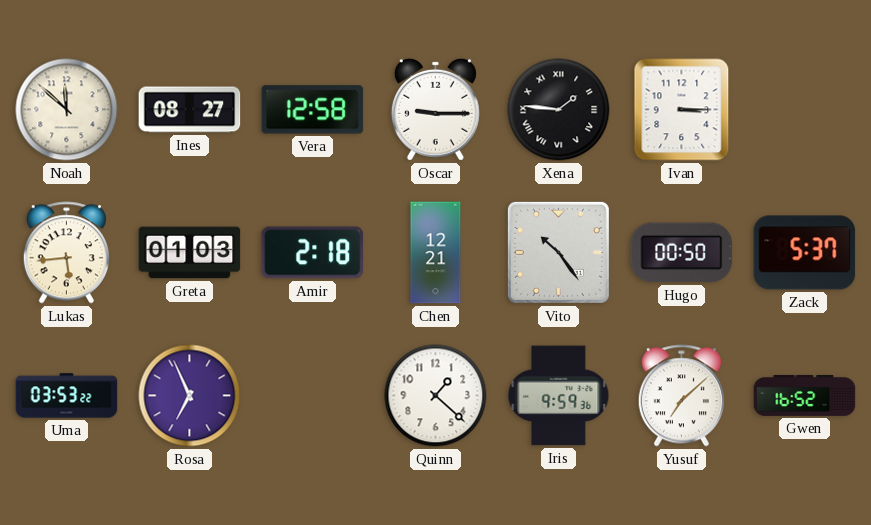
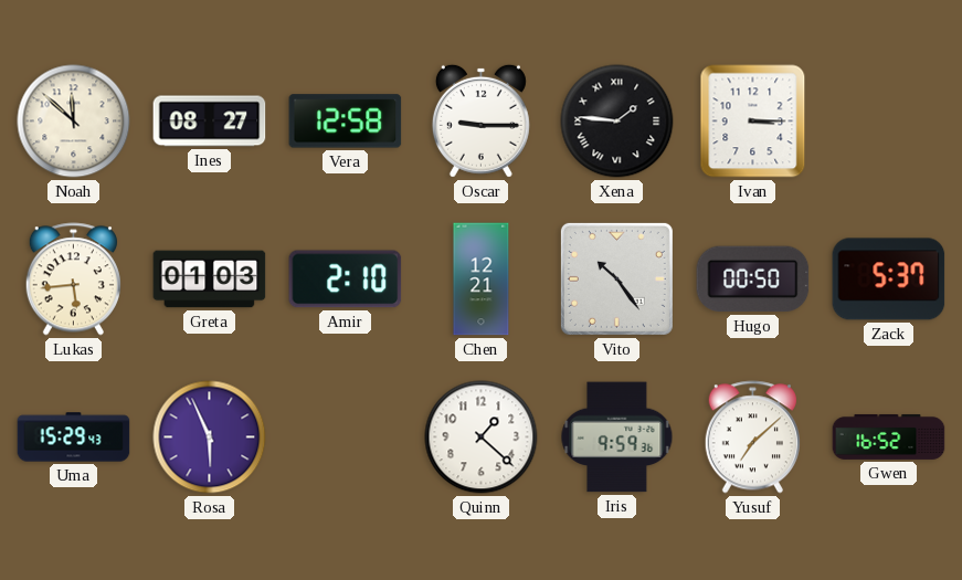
Amir: 2:18 -> 2:10
Uma: 03:53 -> 15:29
Rosa: 6:56 -> 5:56
